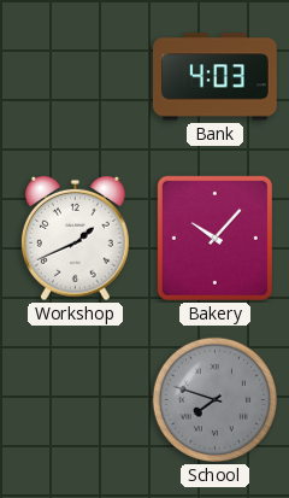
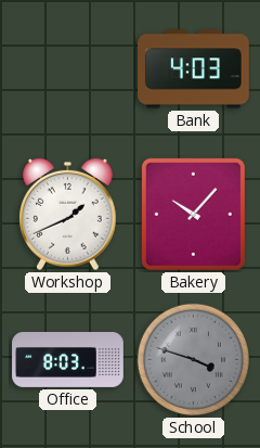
Office: none -> 8:03
School: 7:48 -> 3:48
